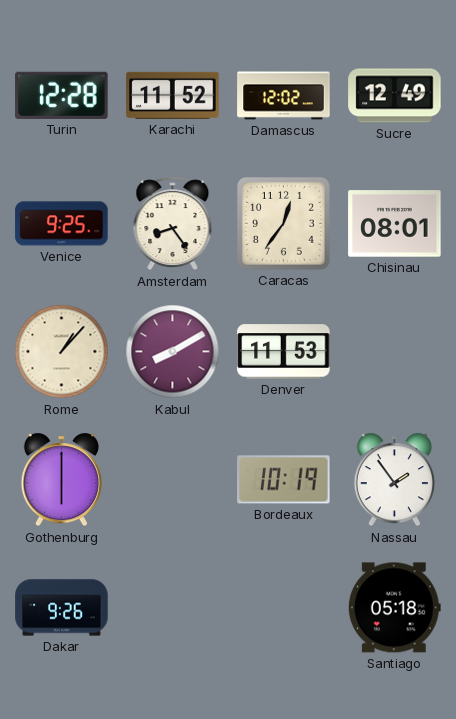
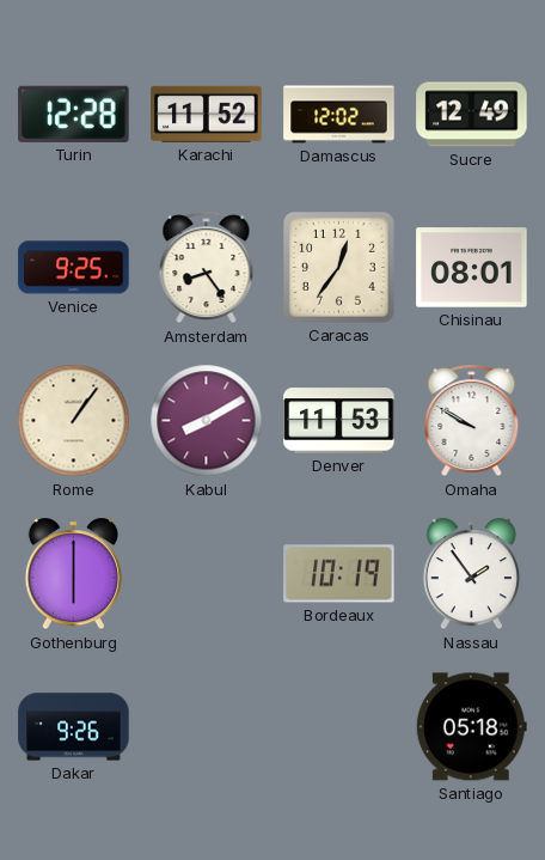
Rome: 1:07 -> 1:06
Omaha: none -> 9:50
